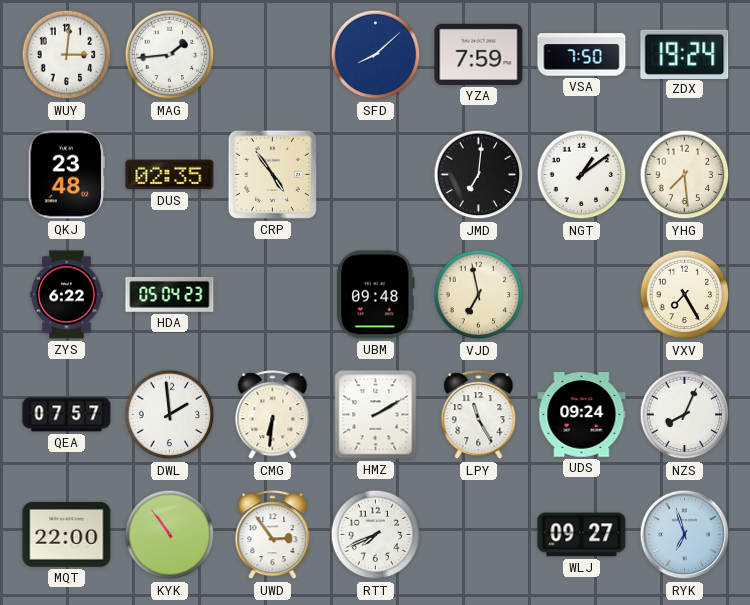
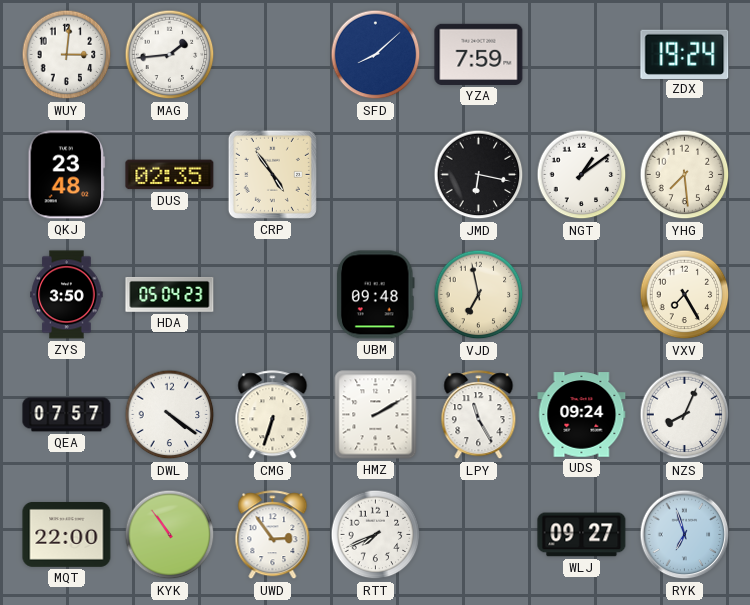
VSA: 7:50 -> none
JMD: 7:01 -> 6:17
ZYS: 6:22 -> 3:50
DWL: 1:59 -> 4:21
CMG: 6:31 -> 6:33
